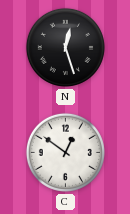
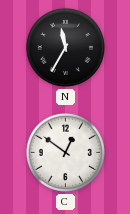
N: 12:27 -> 11:35
